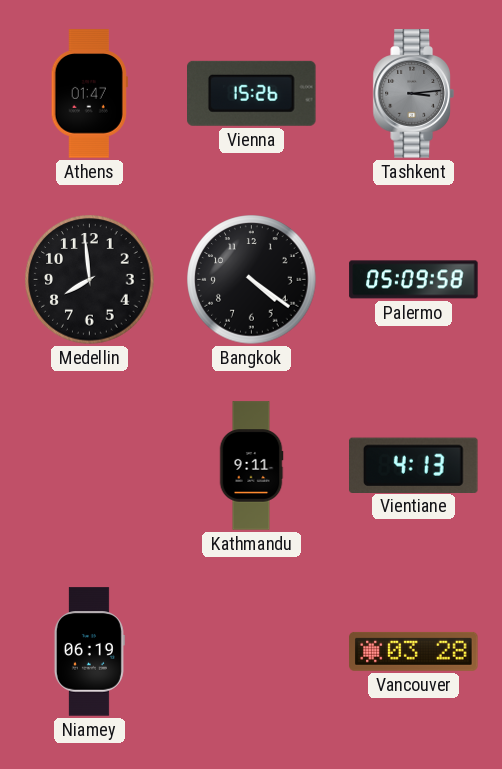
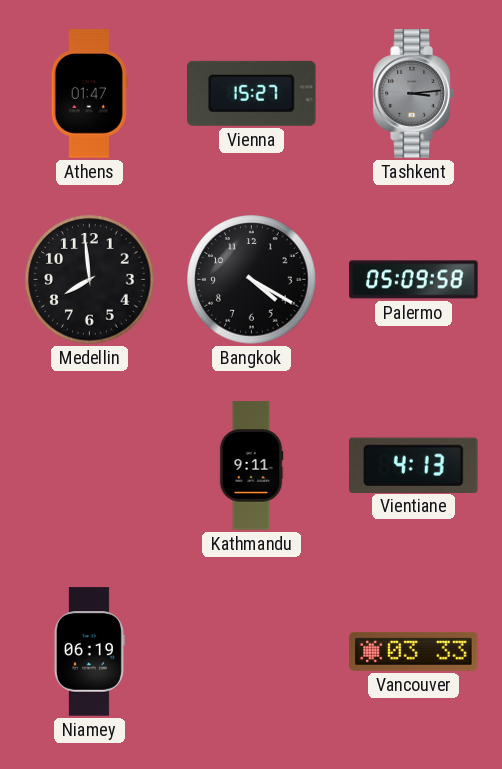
Vienna: 15:26 -> 15:27
Bangkok: 4:21 -> 4:20
Vancouver: 03:28 -> 03:33
